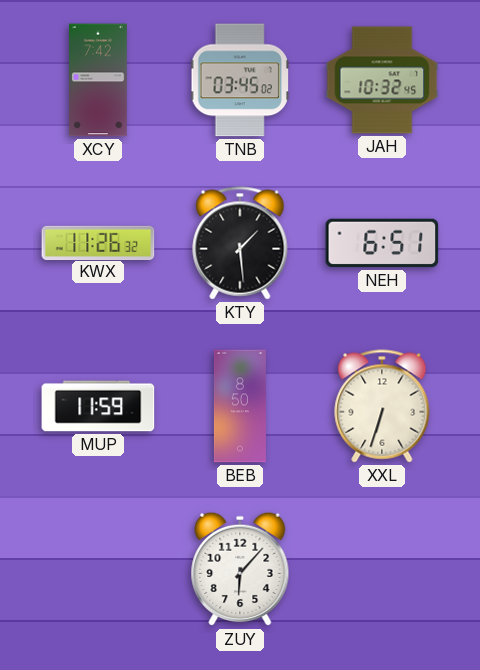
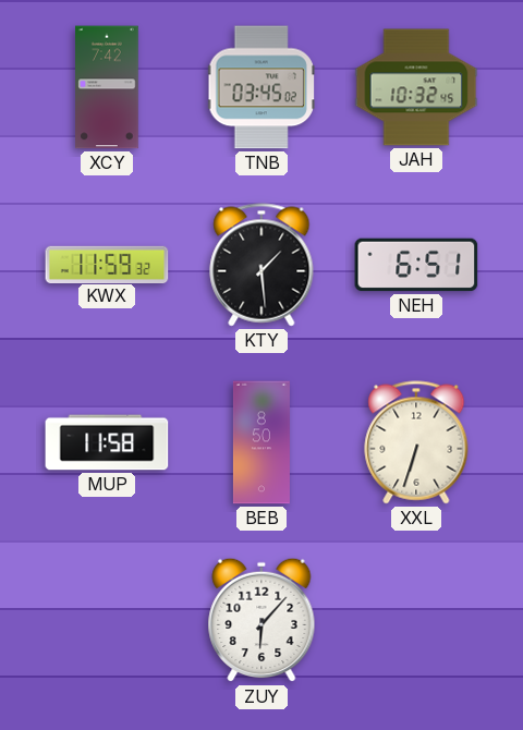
KWX: 11:26 -> 11:59
MUP: 11:59 -> 11:58
